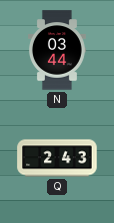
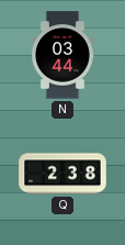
Q: 2:43 -> 2:38
